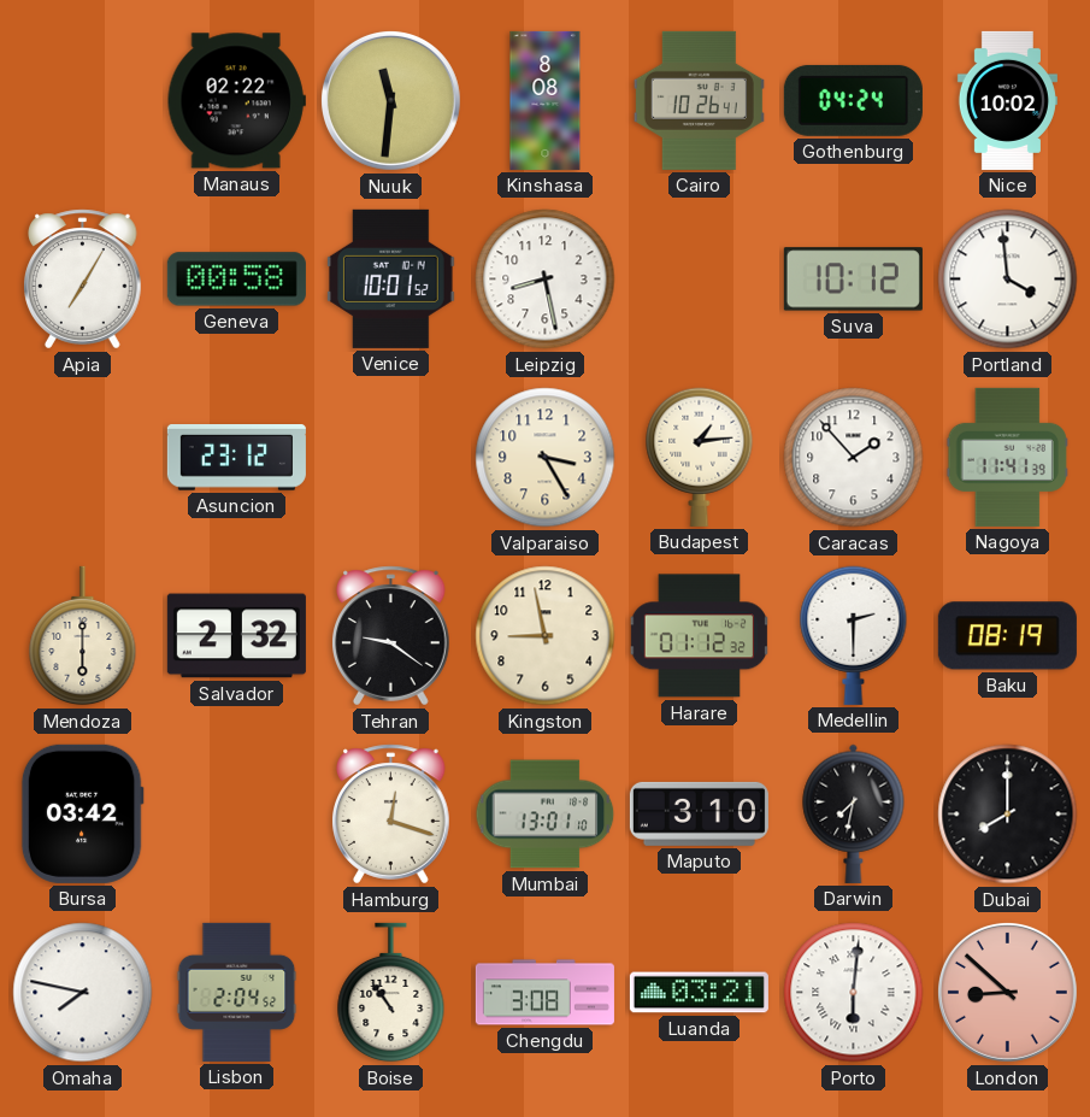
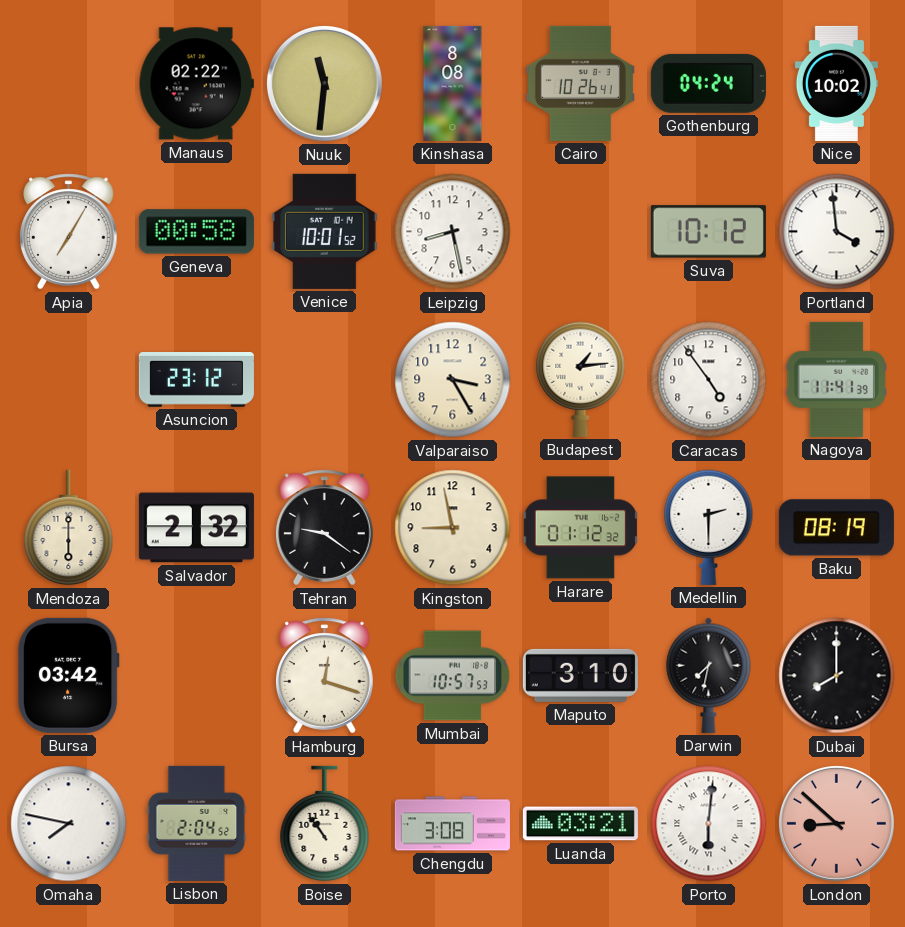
Caracas: 1:53 -> 4:54
Mumbai: 13:01 -> 10:57
